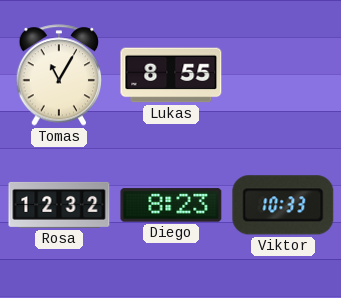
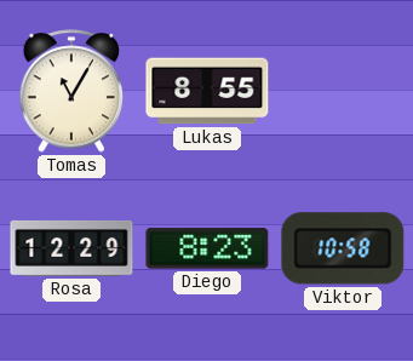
Rosa: 12:32 -> 12:29
Viktor: 10:33 -> 10:58
